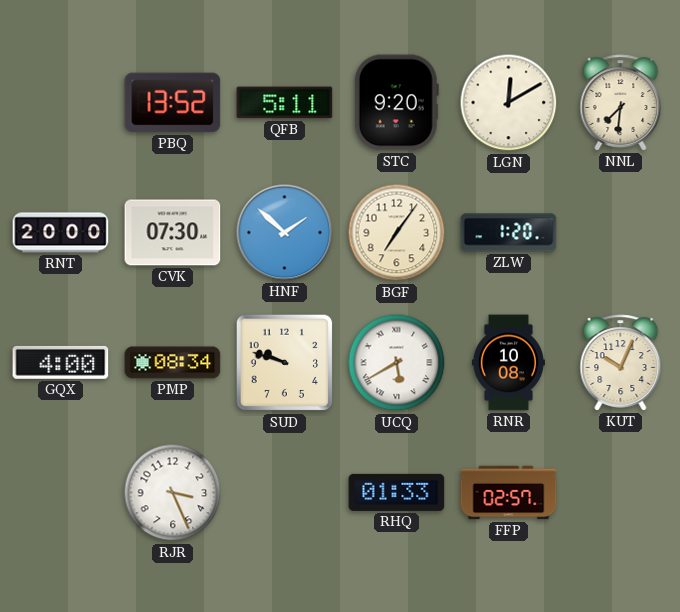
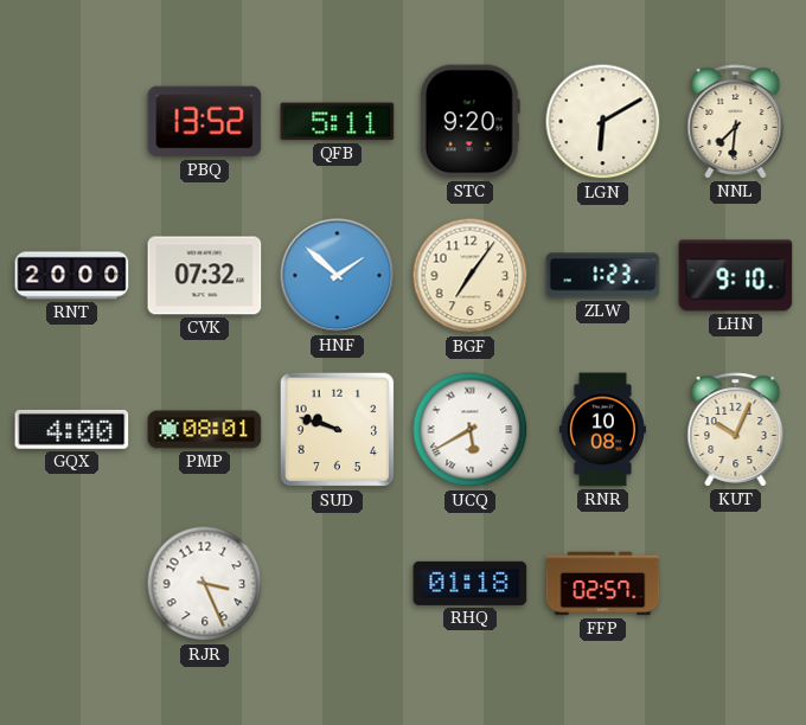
LGN: 12:10 -> 6:10
CVK: 07:30 -> 07:32
ZLW: 1:20 -> 1:23
LHN: none -> 9:10
PMP: 08:34 -> 08:01
RHQ: 01:33 -> 01:18
